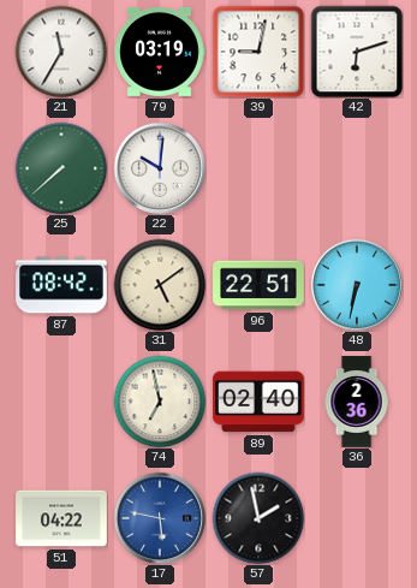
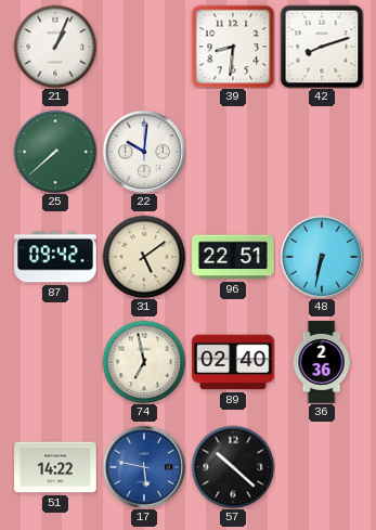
21: 11:35 -> 1:04
79: 03:19 -> none
39: 9:02 -> 8:31
42: 6:12 -> 8:12
87: 08:42 -> 09:42
51: 04:22 -> 14:22
57: 1:58 -> 10:22
